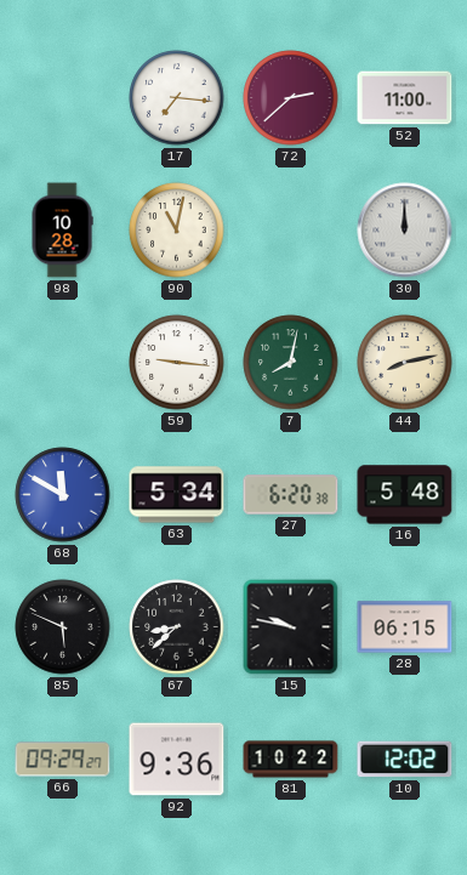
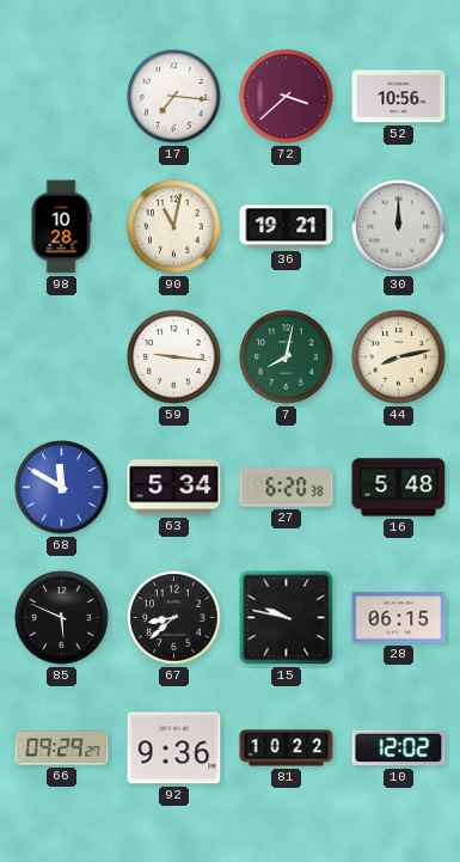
72: 2:38 -> 3:38
52: 11:00 -> 10:56
36: none -> 19:21
